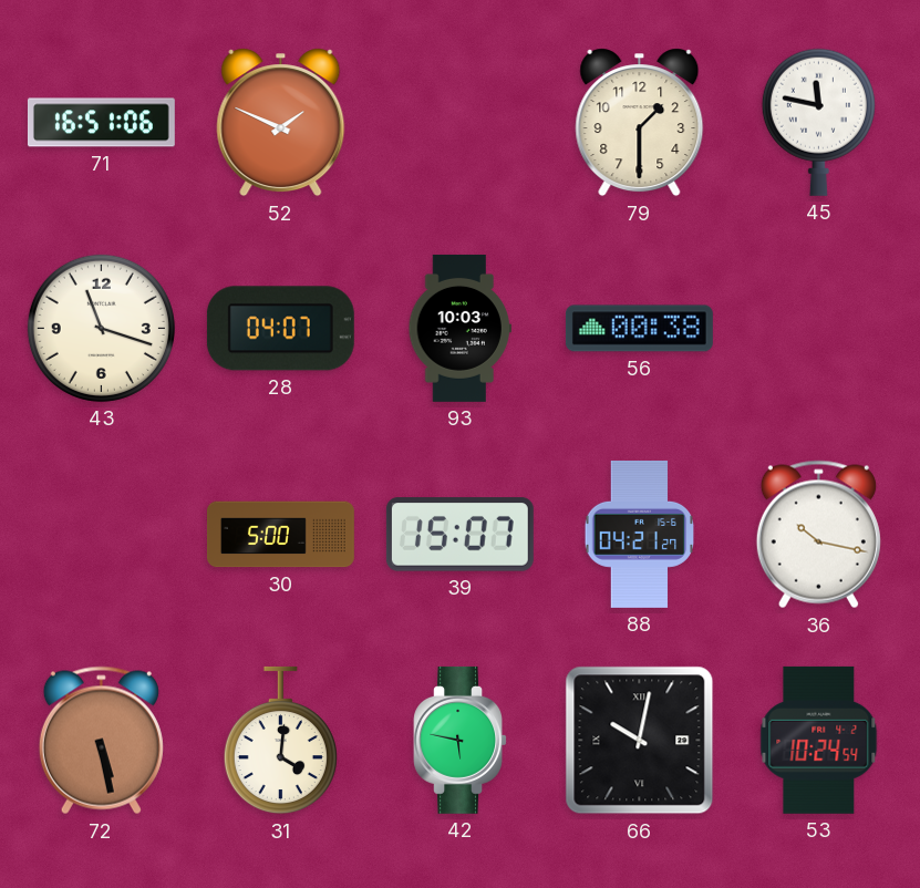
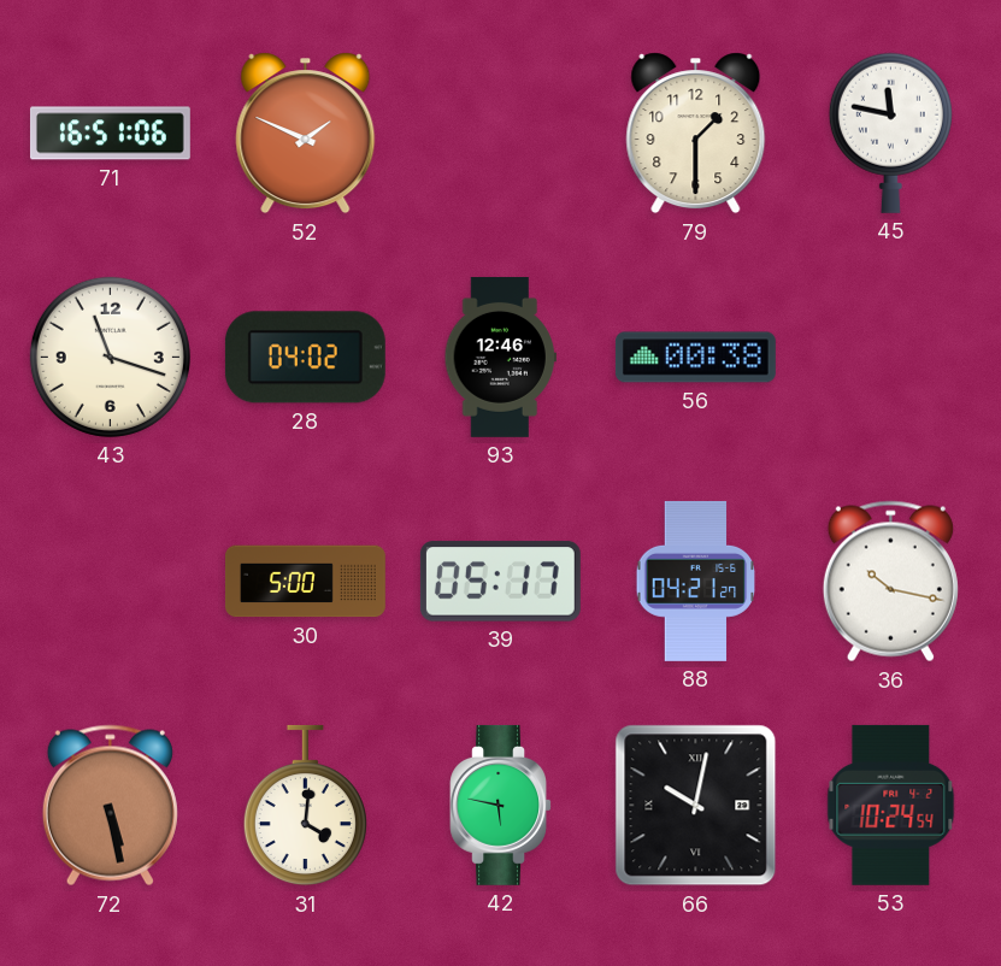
28: 04:07 -> 04:02
93: 10:03 -> 12:46
39: 15:07 -> 05:17
